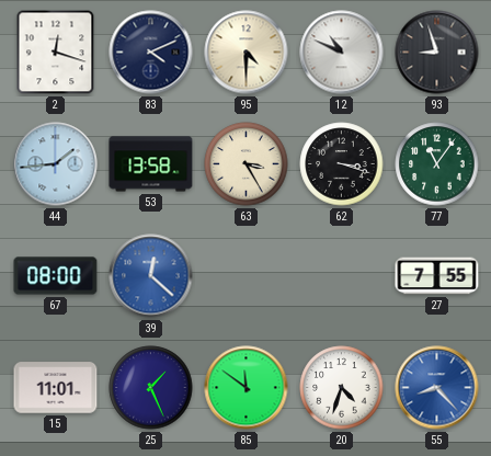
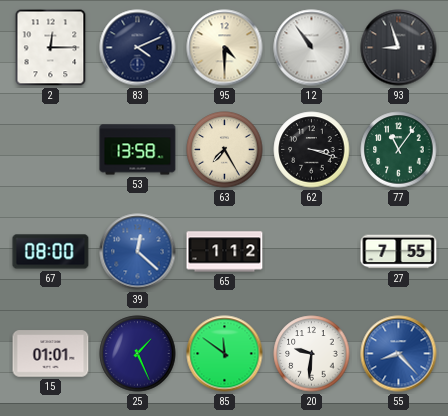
2: 12:18 -> 12:15
12: 10:49 -> 10:54
44: 1:44 -> none
63: 3:25 -> 7:25
65: none -> 1:12
15: 11:01 -> 01:01
20: 4:33 -> 9:31
